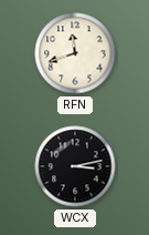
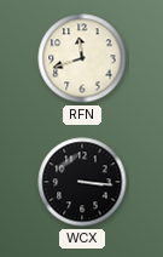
WCX: 3:13 -> 3:16
